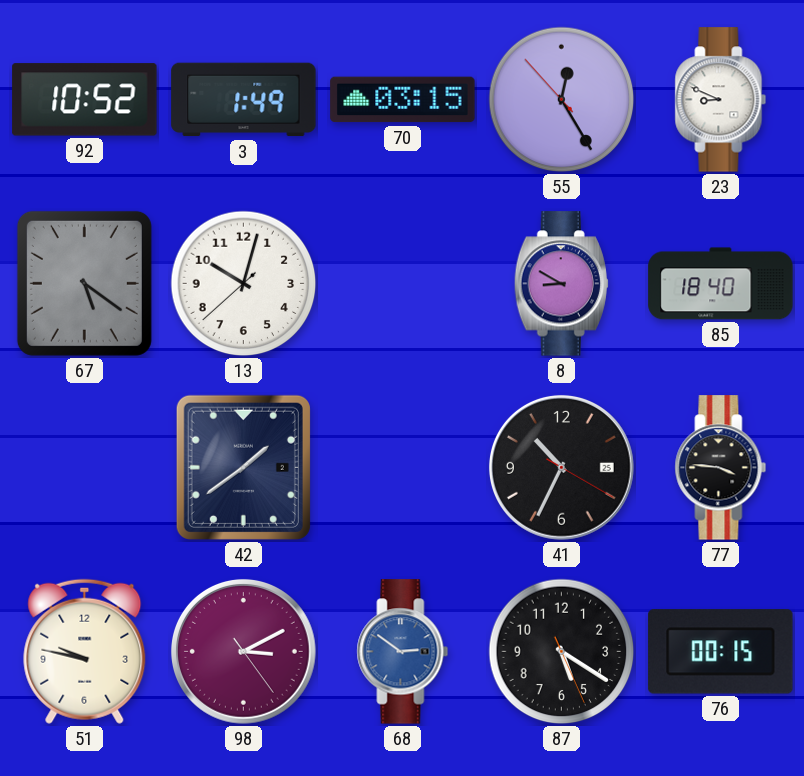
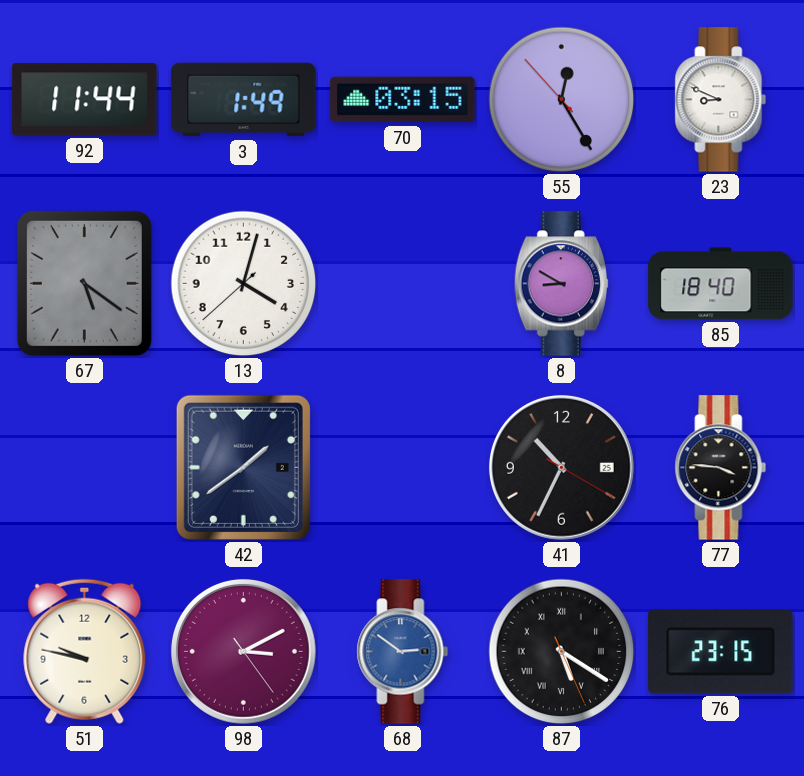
92: 10:52 -> 11:44
13: 10:02 -> 4:02
87 numerals: Arabic -> Roman
76: 00:15 -> 23:15
